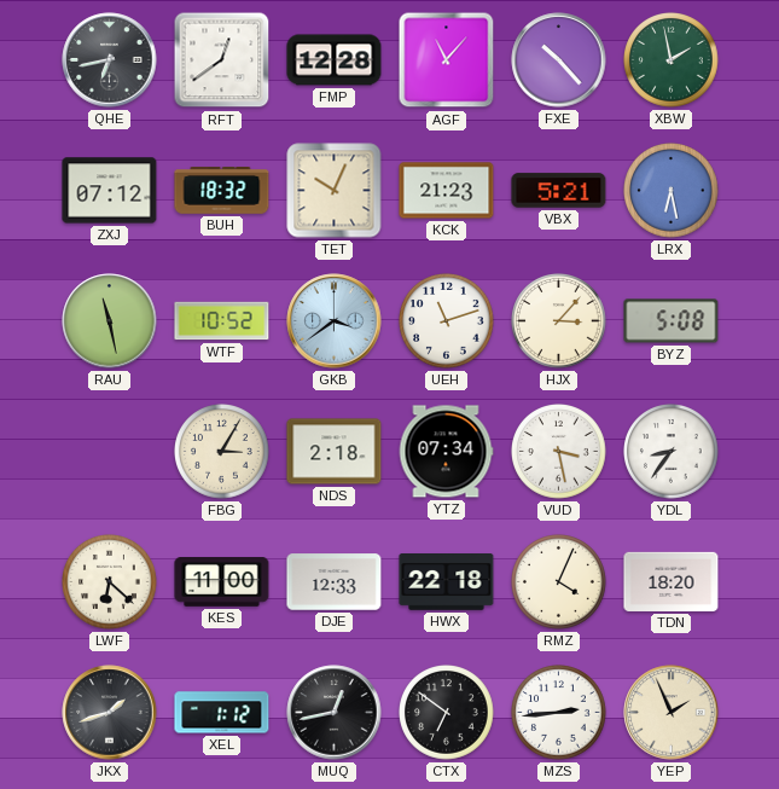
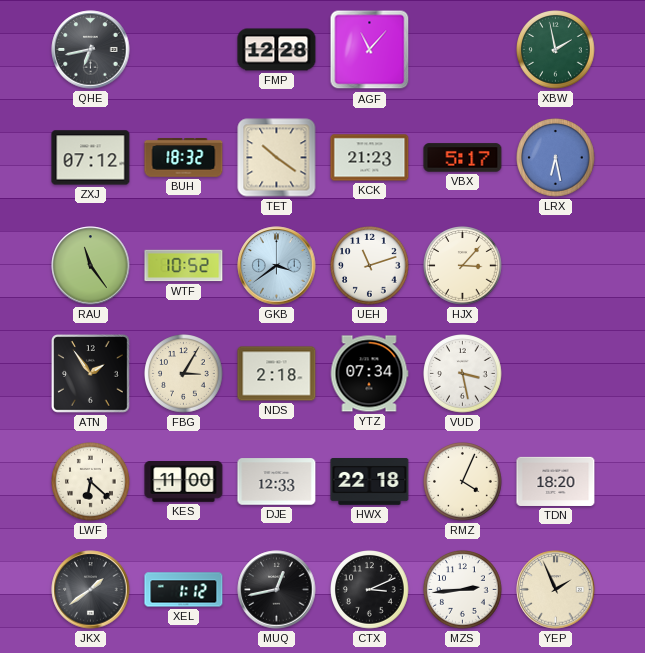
RFT: 12:39 -> none
FXE: 10:23 -> none
TET: 10:04 -> 10:21
VBX: 5:21 -> 5:17
RAU: 11:28 -> 11:24
BYZ: 5:08 -> none
ATN: none -> 1:54
YDL: 8:36 -> none
JKX: 1:42 -> 1:39
CTX: 6:51 -> 3:11
